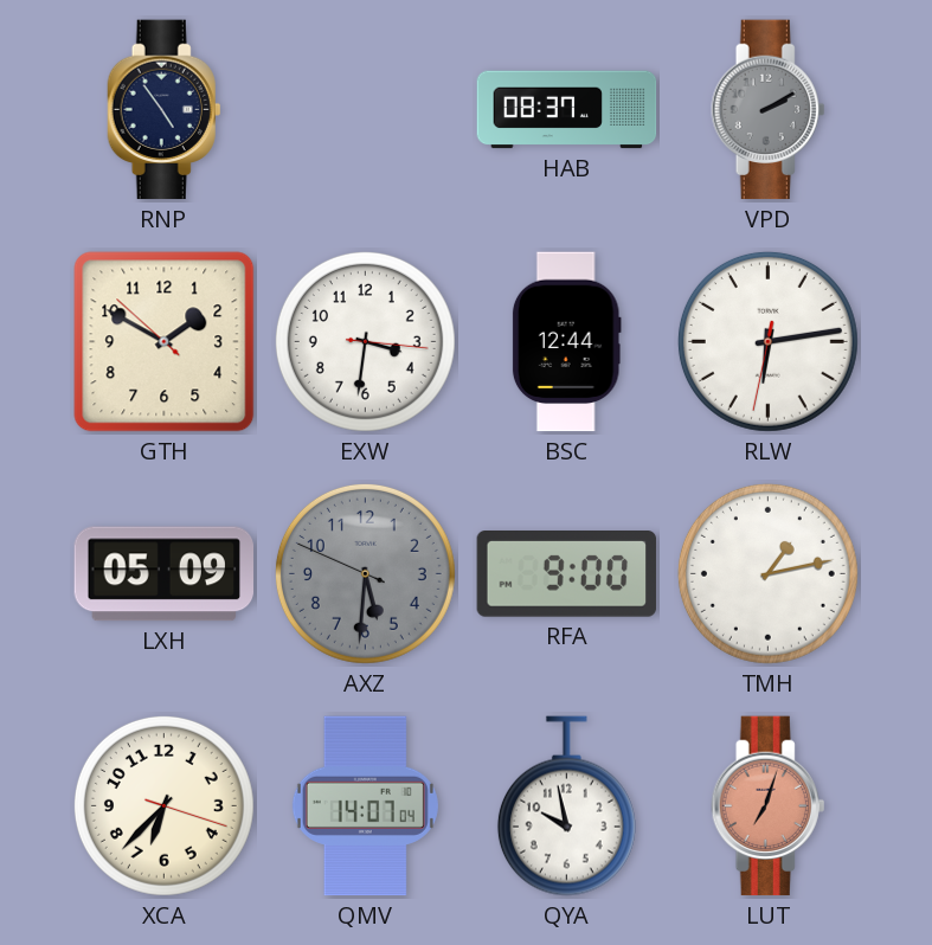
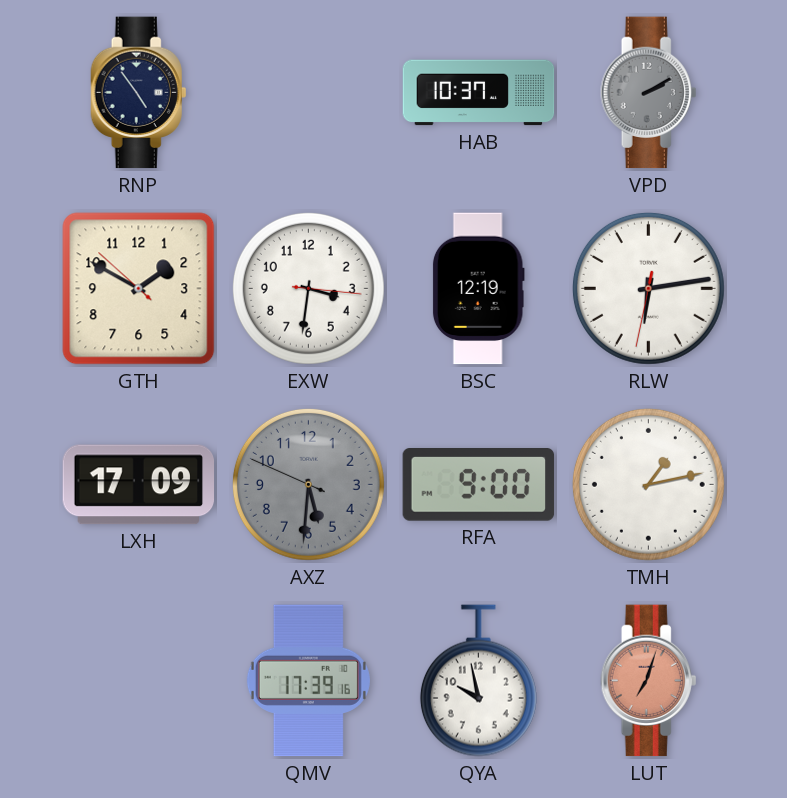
HAB: 08:37 -> 10:37
BSC: 12:44 -> 12:19
LXH: 05:09 -> 17:09
XCA: 6:37 -> none
QMV: 14:07 -> 17:39
